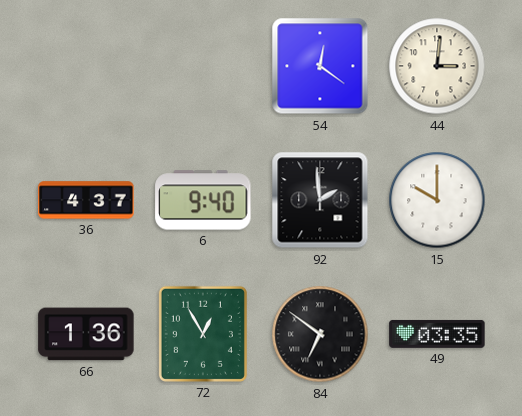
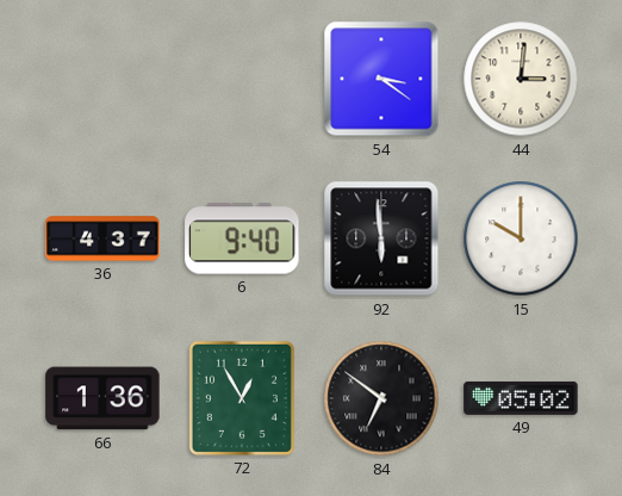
54: 12:21 -> 3:21
92: 1:59 -> 5:59
49: 03:35 -> 05:02
